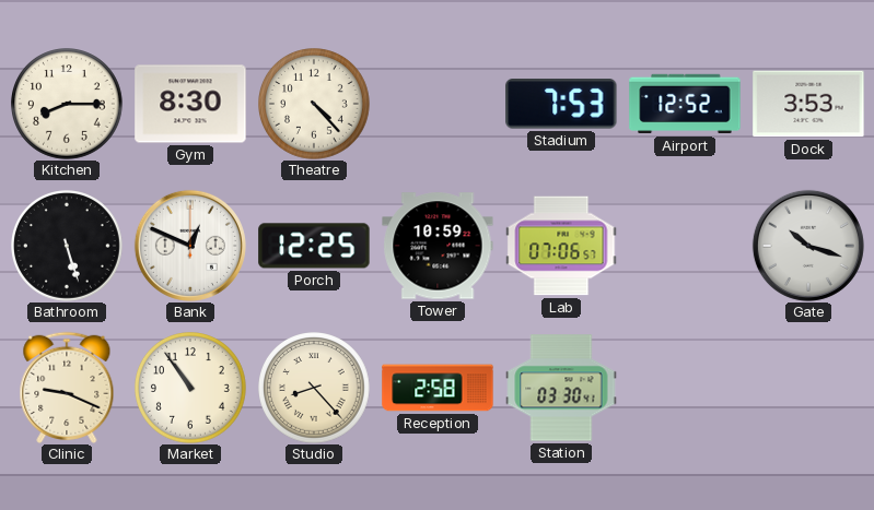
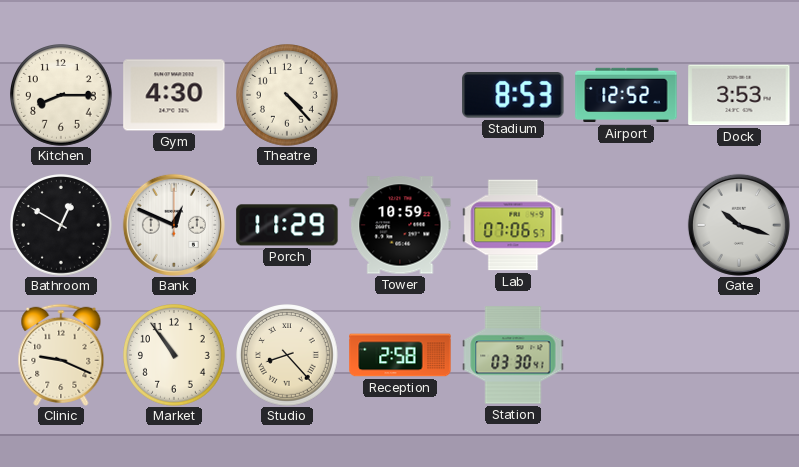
Gym: 8:30 -> 4:30
Stadium: 7:53 -> 8:53
Bathroom: 5:27 -> 12:50
Porch: 12:25 -> 11:29
